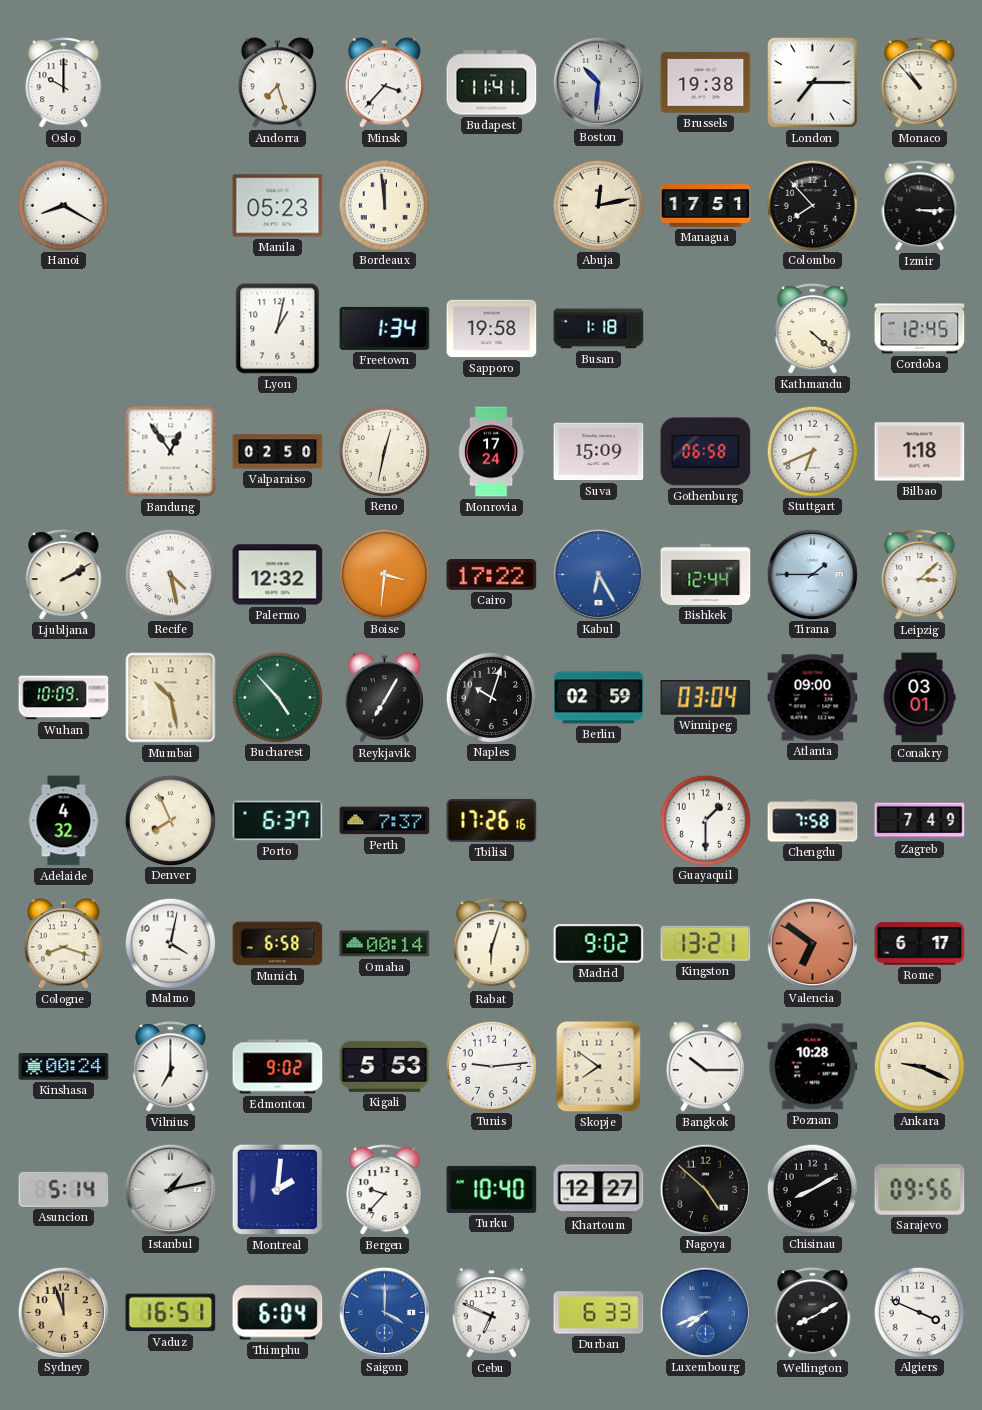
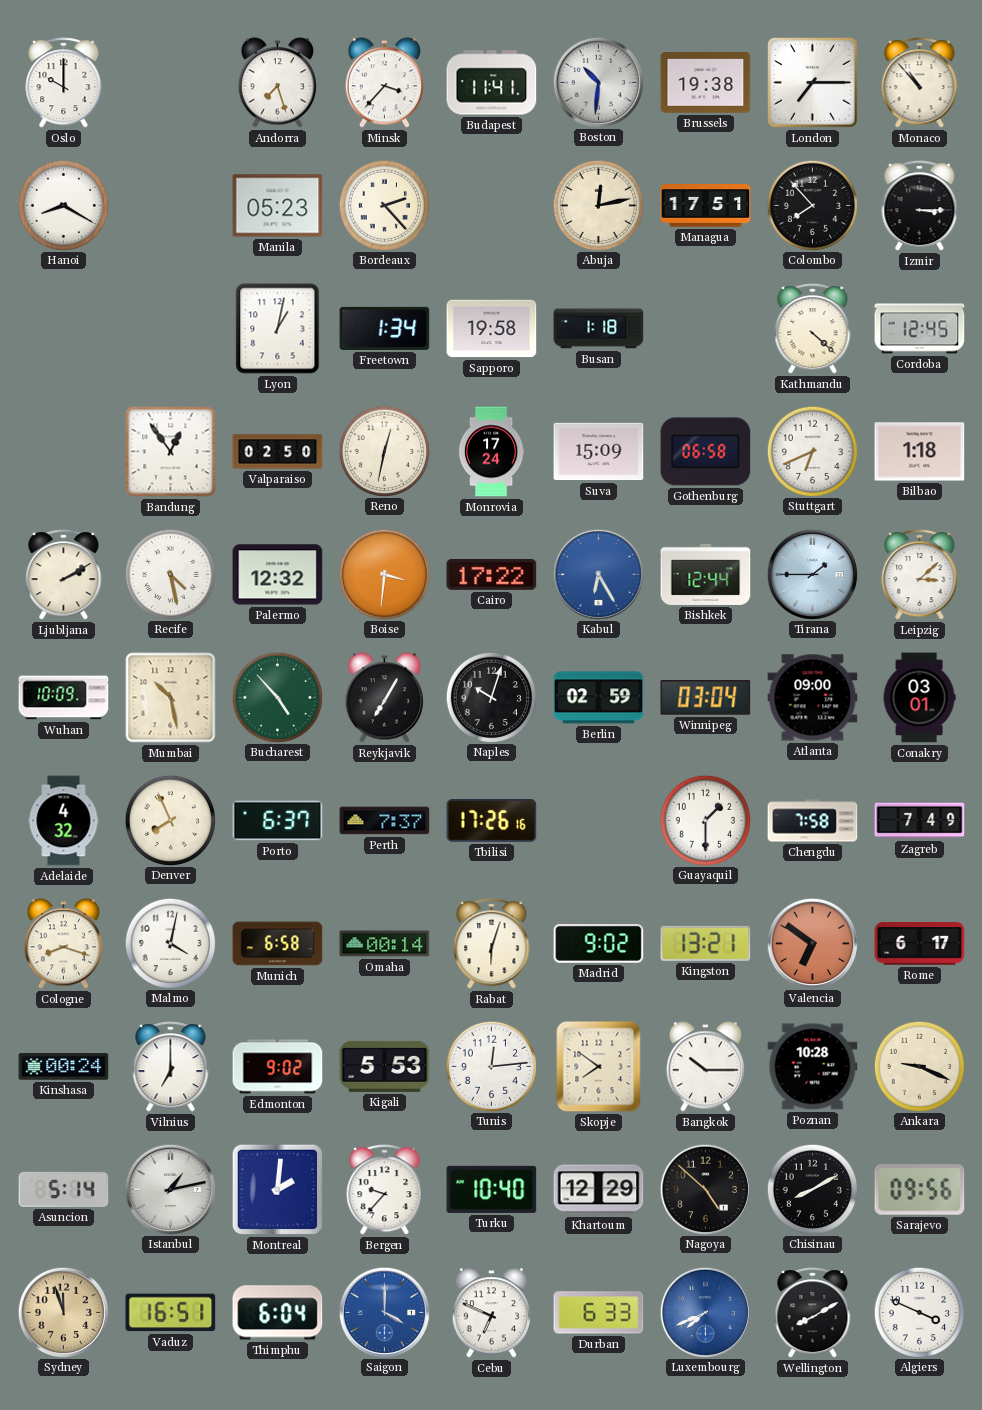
Bordeaux: 11:59 -> 2:23
Tunis: 9:14 -> 12:14
Khartoum: 12:27 -> 12:29
